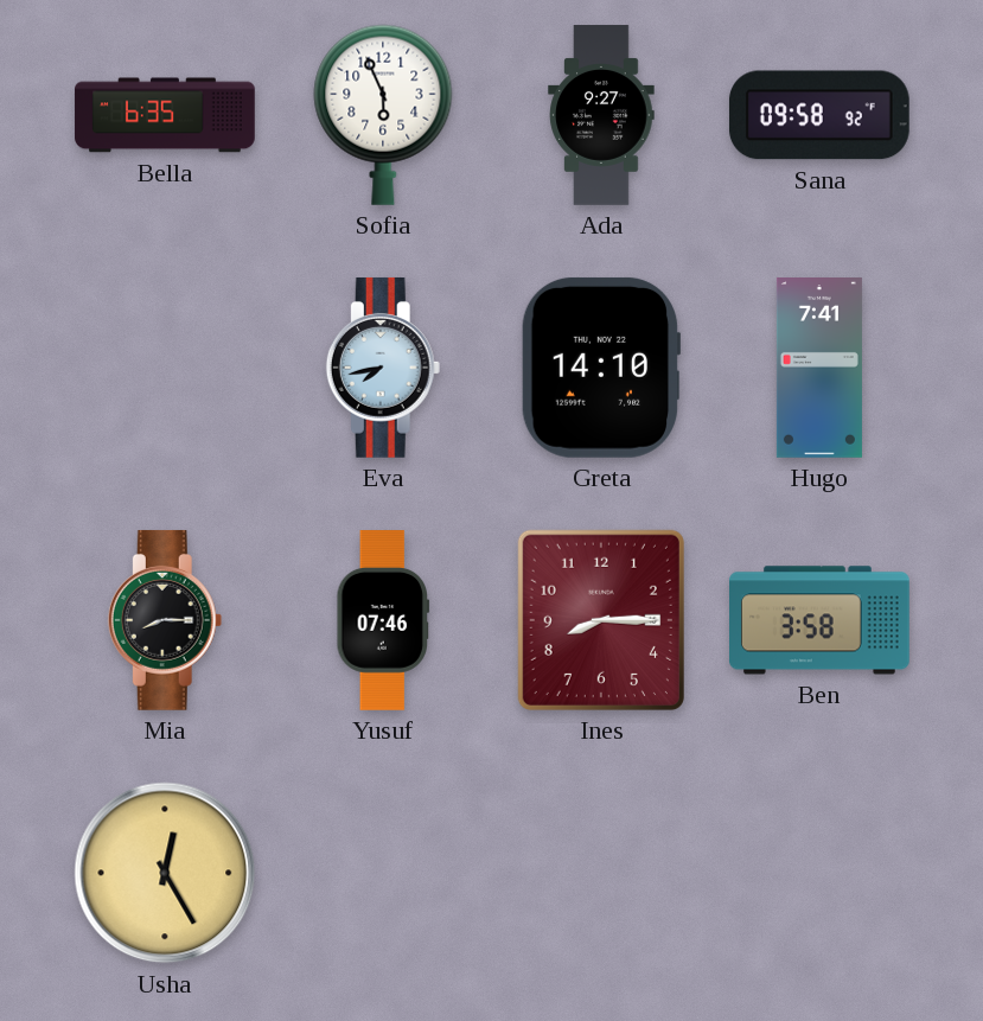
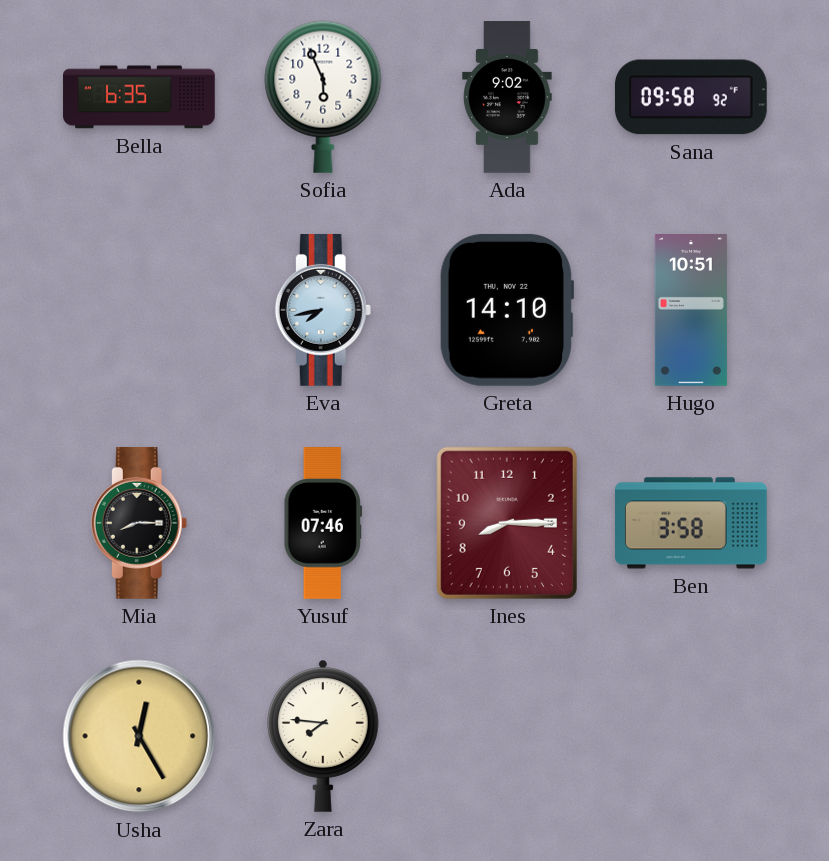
Ada: 9:27 -> 9:02
Hugo: 7:41 -> 10:51
Zara: none -> 7:46
